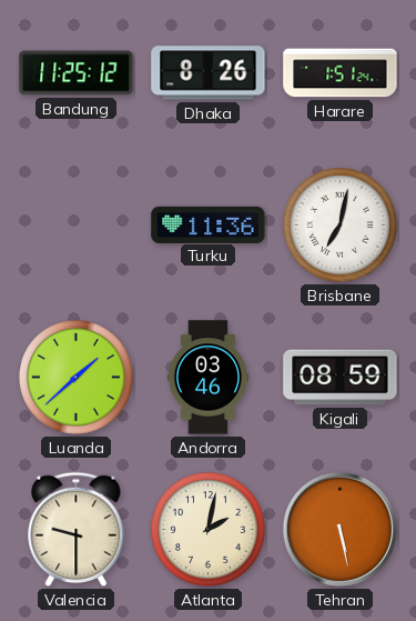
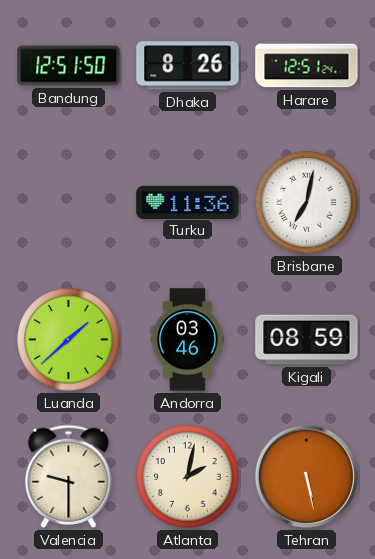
Bandung: 11:25 -> 12:51
Harare: 1:51 -> 12:51
